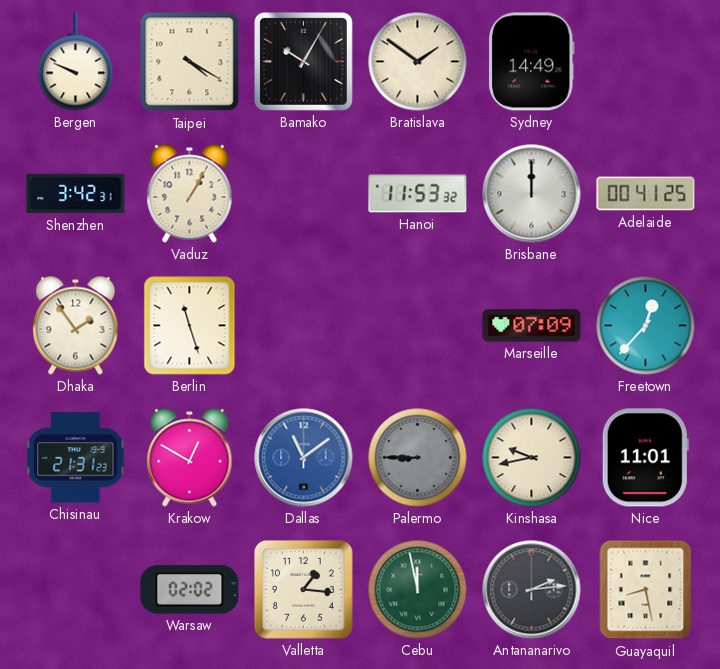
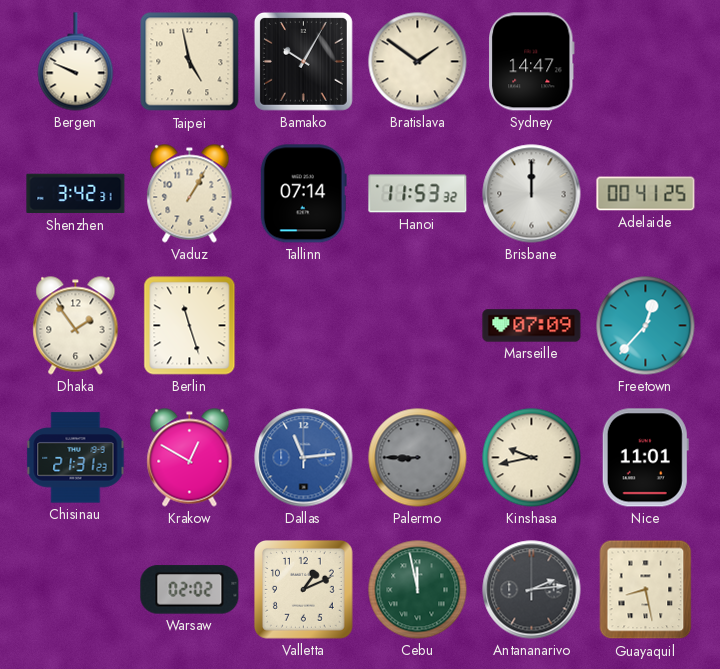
Taipei: 4:20 -> 4:58
Sydney: 14:49 -> 14:47
Tallinn: none -> 07:14
Dallas: 11:09 -> 11:14
Valletta: 1:16 -> 1:11
